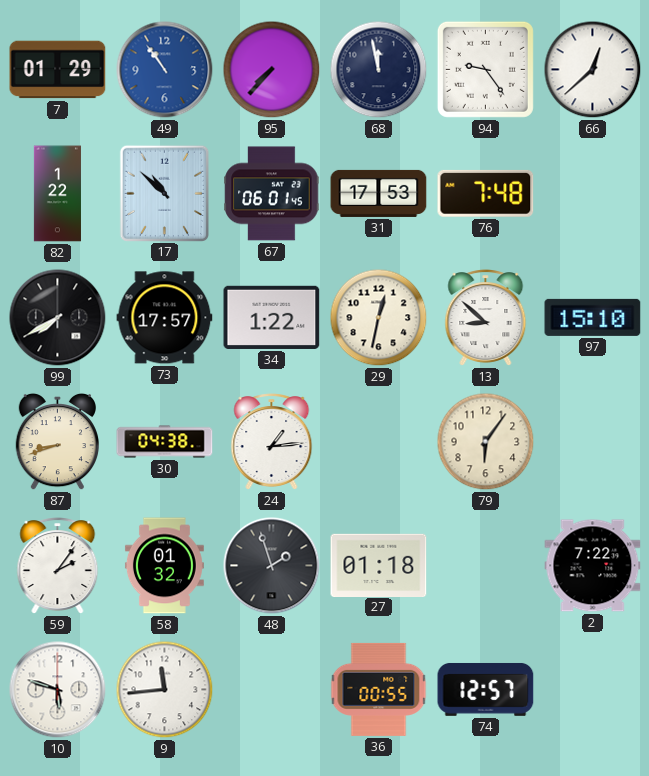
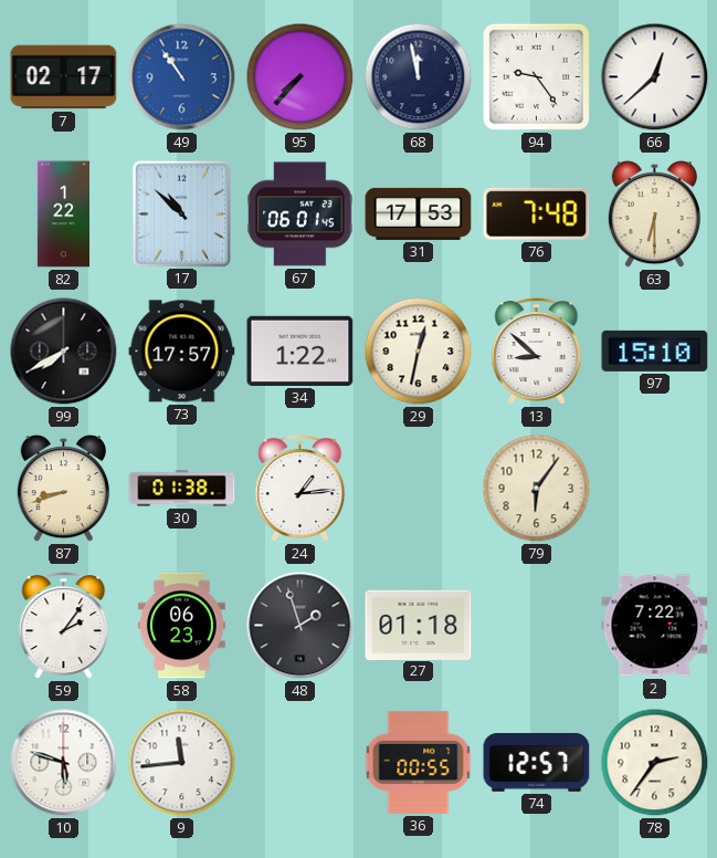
7: 01:29 -> 02:17
63: none -> 6:30
30: 04:38 -> 01:38
58: 01:32 -> 06:23
78: none -> 2:36
